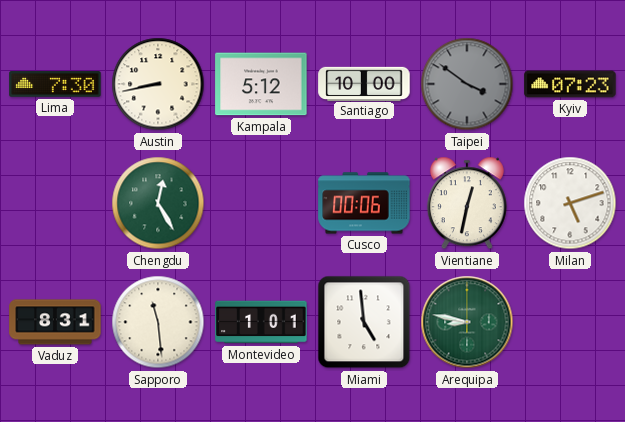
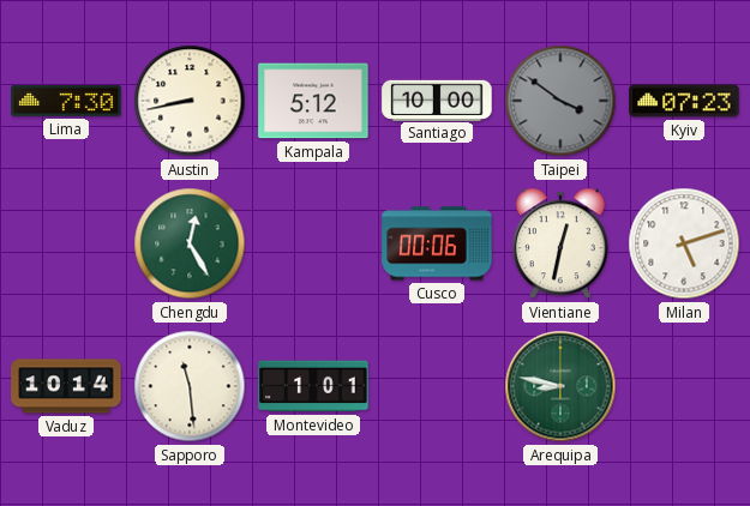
Vaduz: 8:31 -> 10:14
Miami: 4:59 -> none
